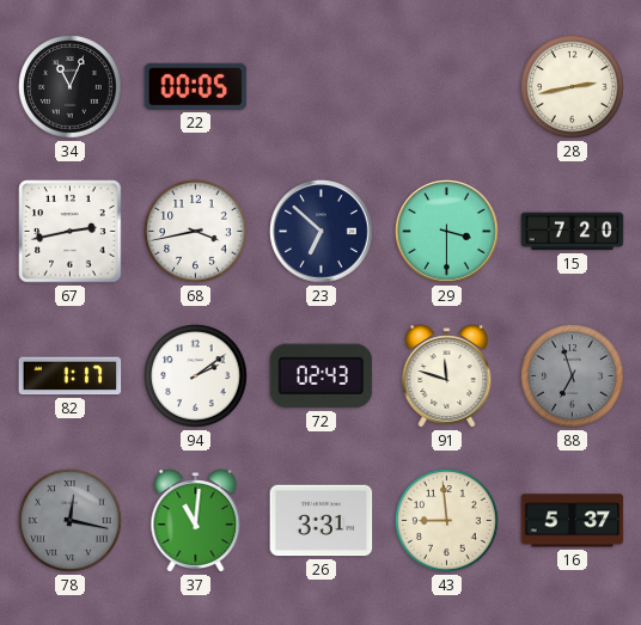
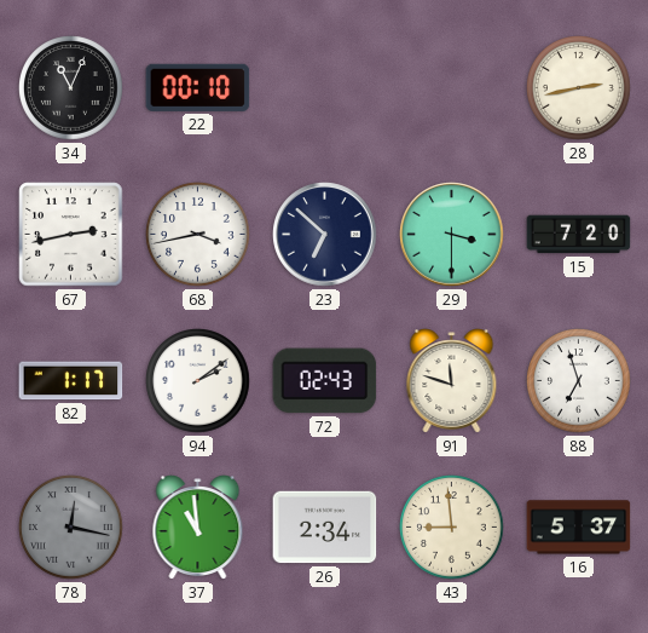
22: 00:05 -> 00:10
88 dial: grey -> white
37: 11:01 -> 10:59
26: 3:31 -> 2:34
